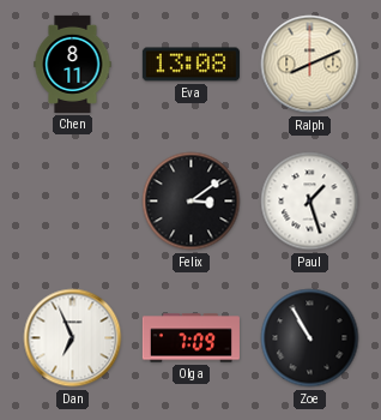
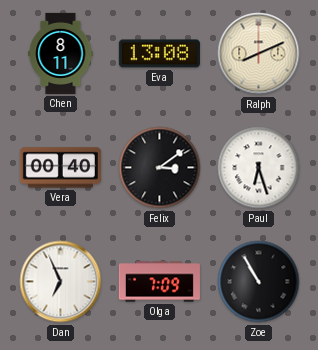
Vera: none -> 00:40
Paul: 1:27 -> 6:27
